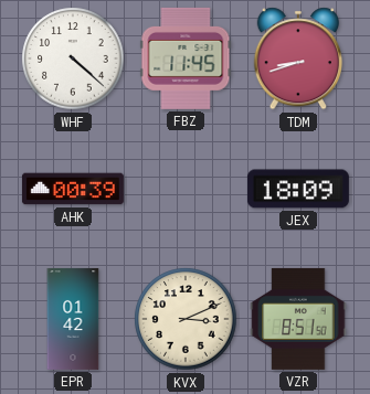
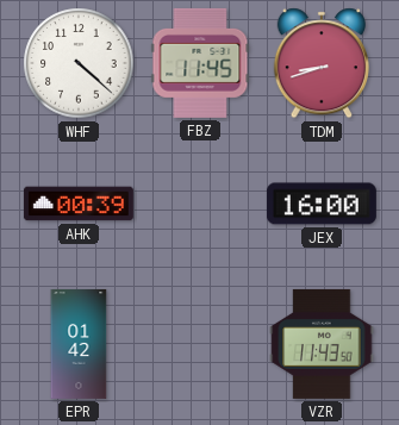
JEX: 18:09 -> 16:00
KVX: 3:11 -> none
VZR: 8:51 -> 11:43
